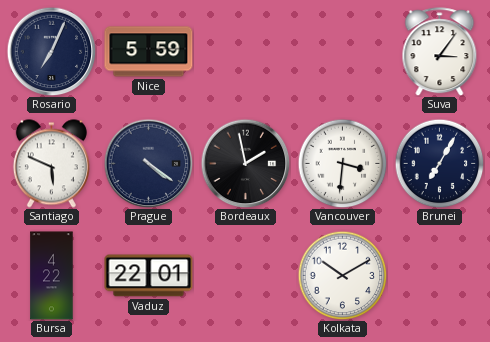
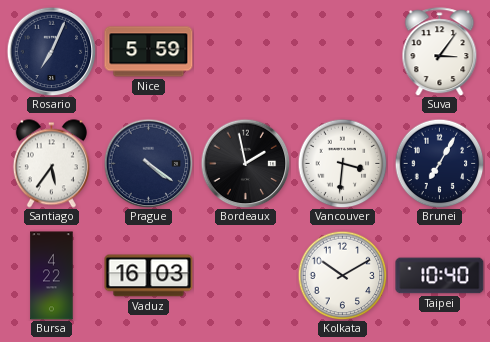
Santiago: 5:49 -> 5:36
Vaduz: 22:01 -> 16:03
Taipei: none -> 10:40
